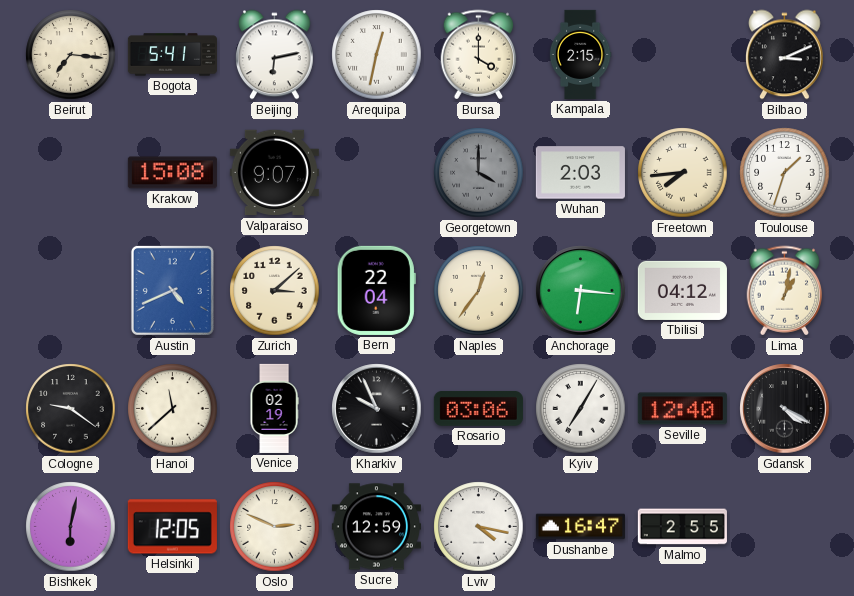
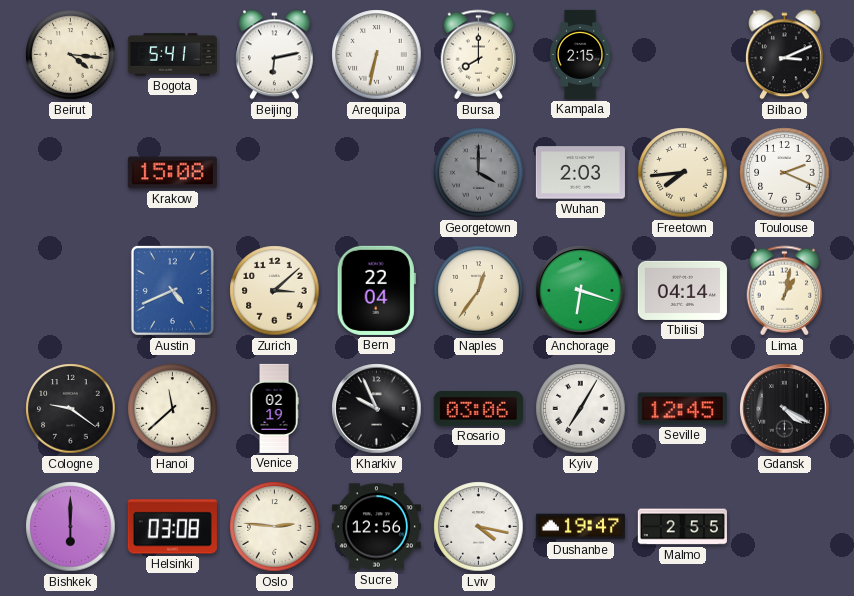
Beirut: 7:16 -> 4:16
Arequipa: 12:32 -> 6:32
Bursa: 4:00 -> 8:00
Valparaiso: 9:07 -> none
Toulouse: 1:33 -> 2:19
Anchorage: 6:16 -> 6:18
Tbilisi: 04:12 -> 04:14
Seville: 12:40 -> 12:45
Bishkek: 6:02 -> 6:00
Helsinki: 12:05 -> 03:08
Oslo: 2:49 -> 2:46
Sucre: 12:59 -> 12:56
Dushanbe: 16:47 -> 19:47
